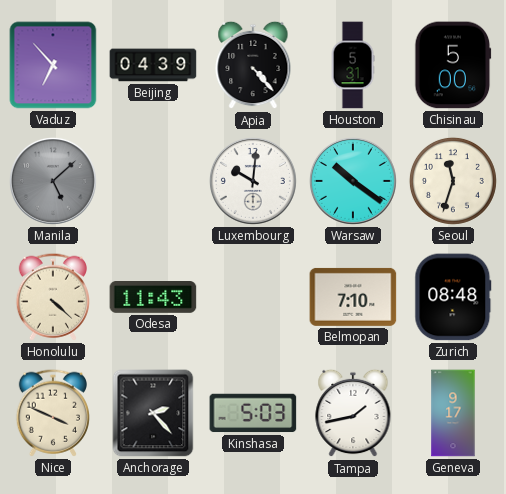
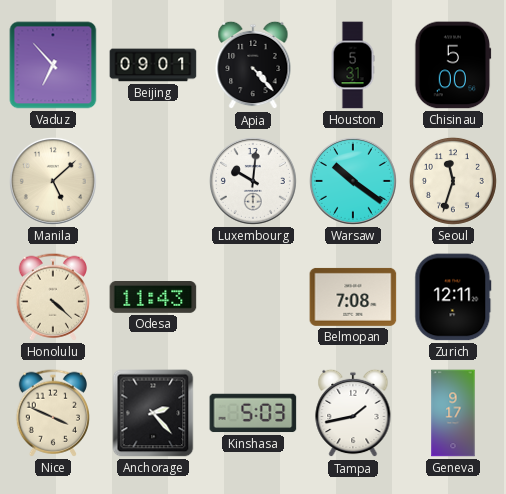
Beijing: 04:39 -> 09:01
Manila dial: grey -> cream
Belmopan: 7:10 -> 7:08
Zurich: 08:48 -> 12:11
